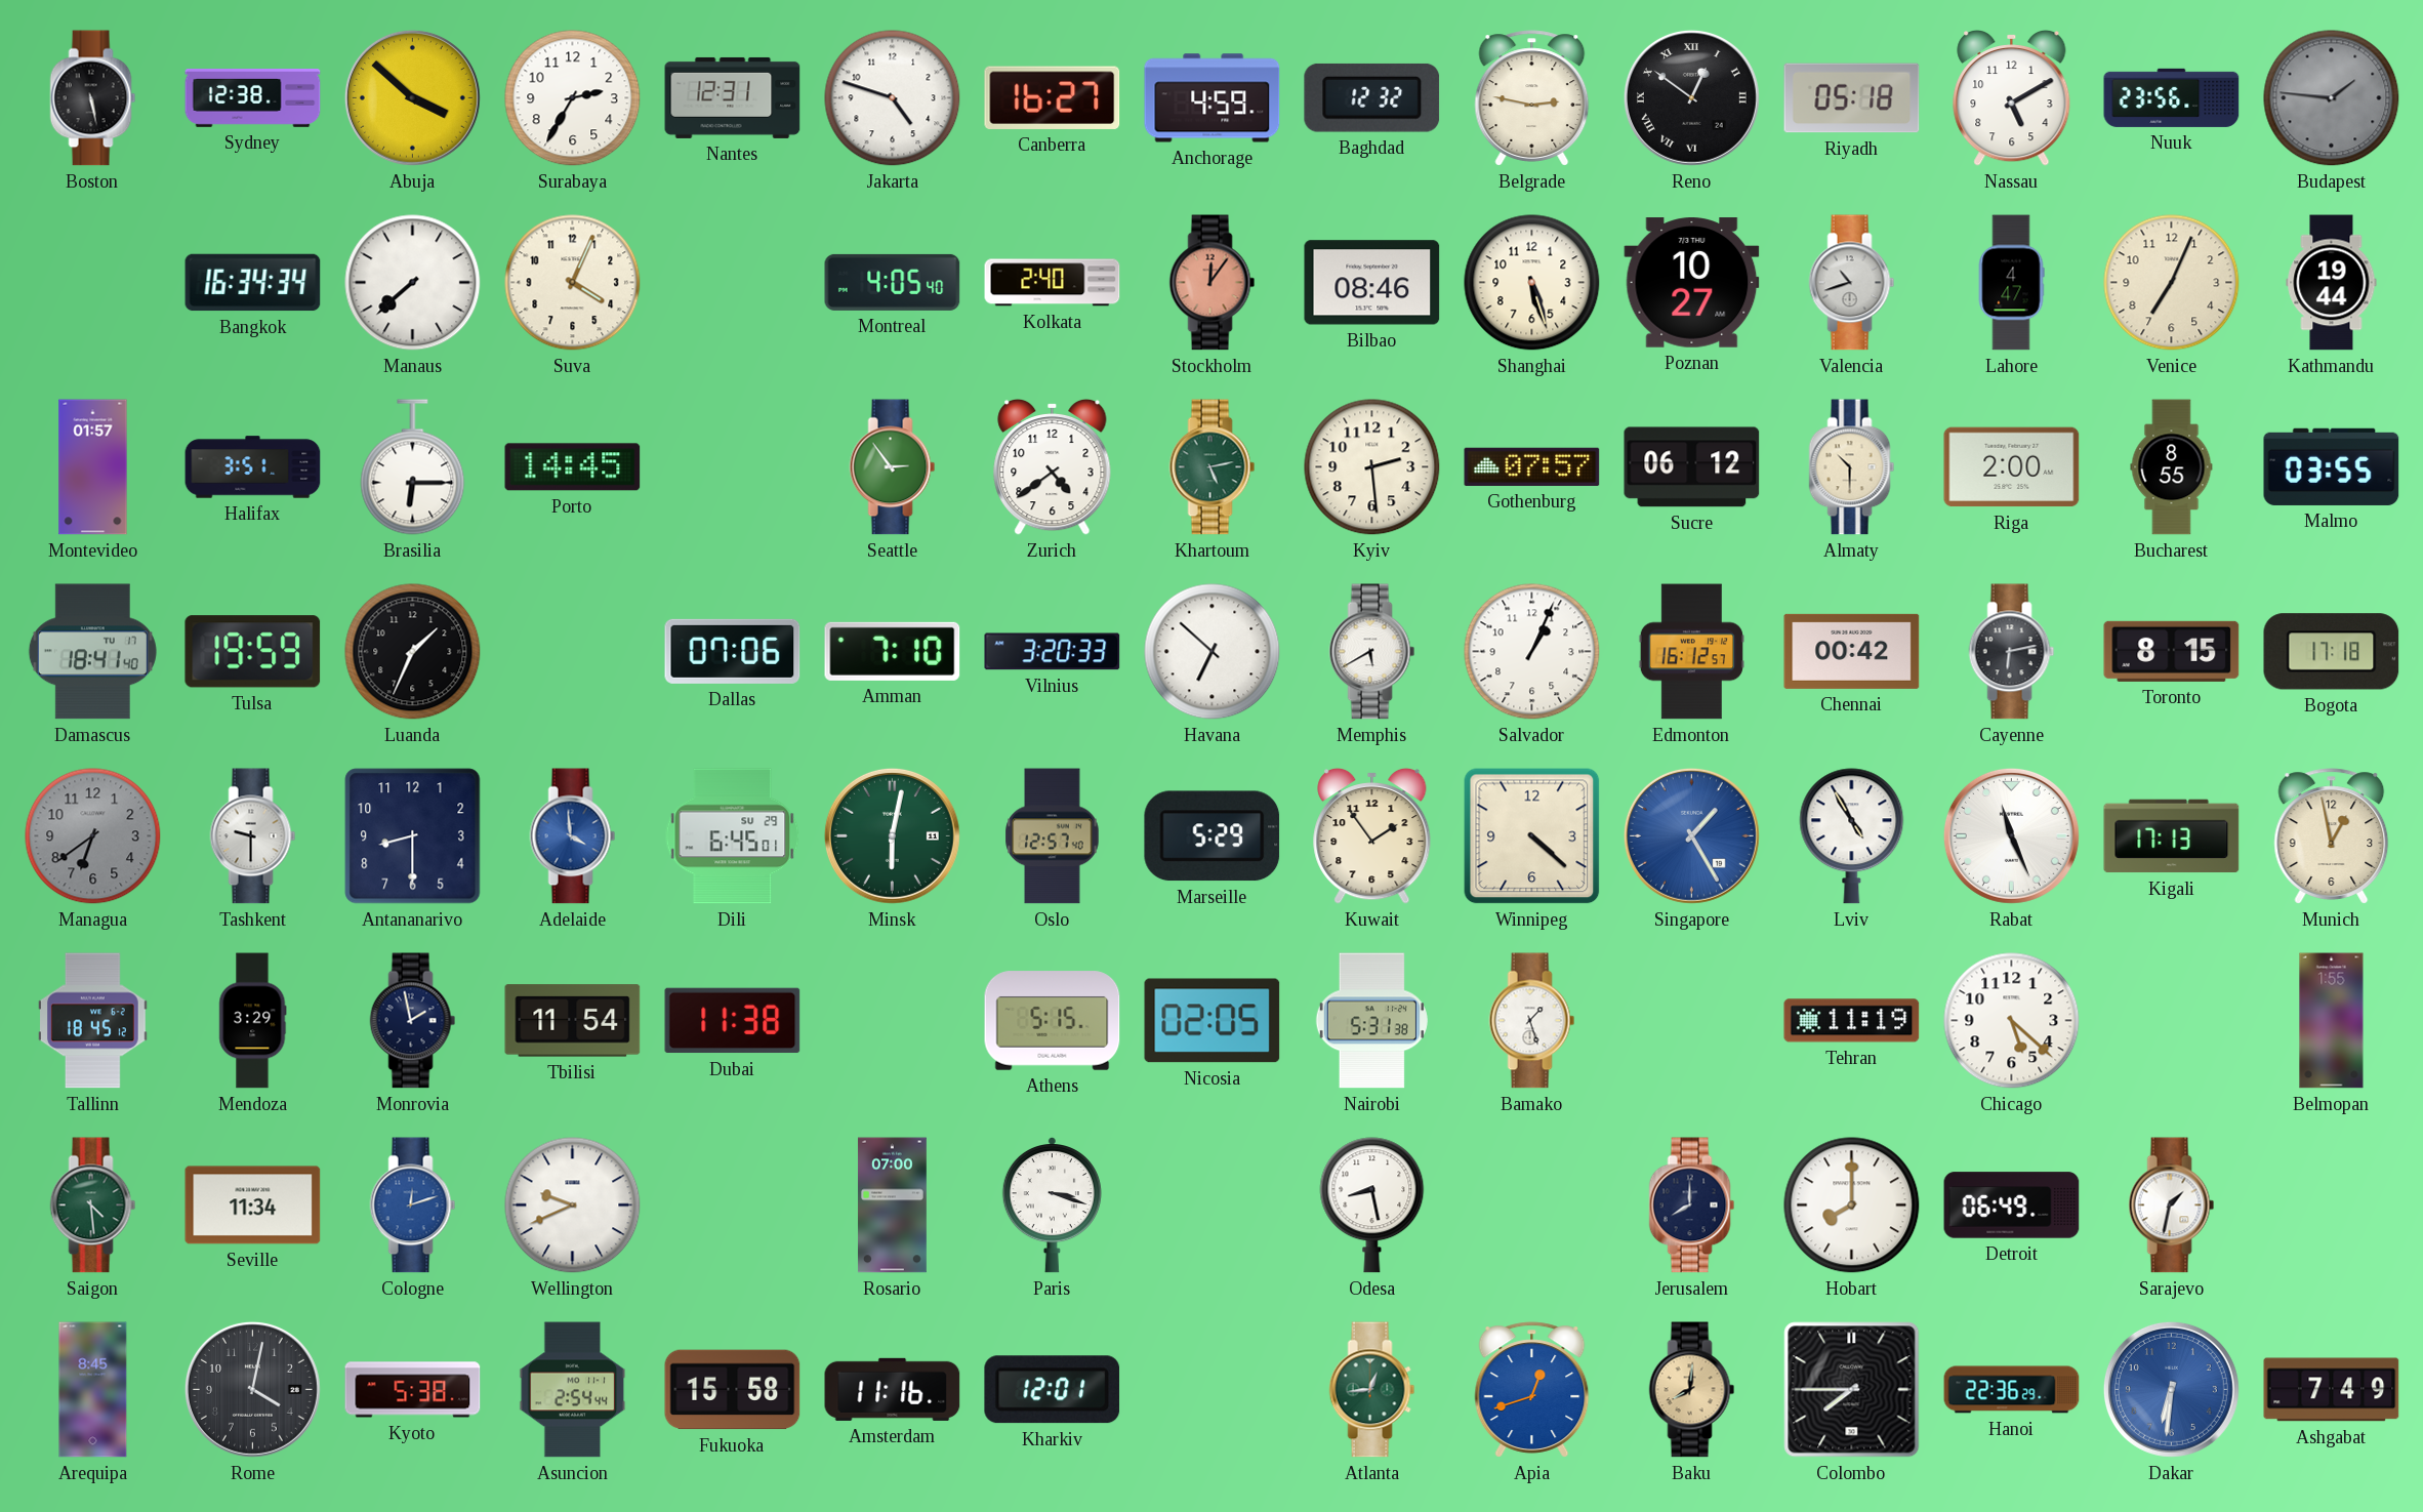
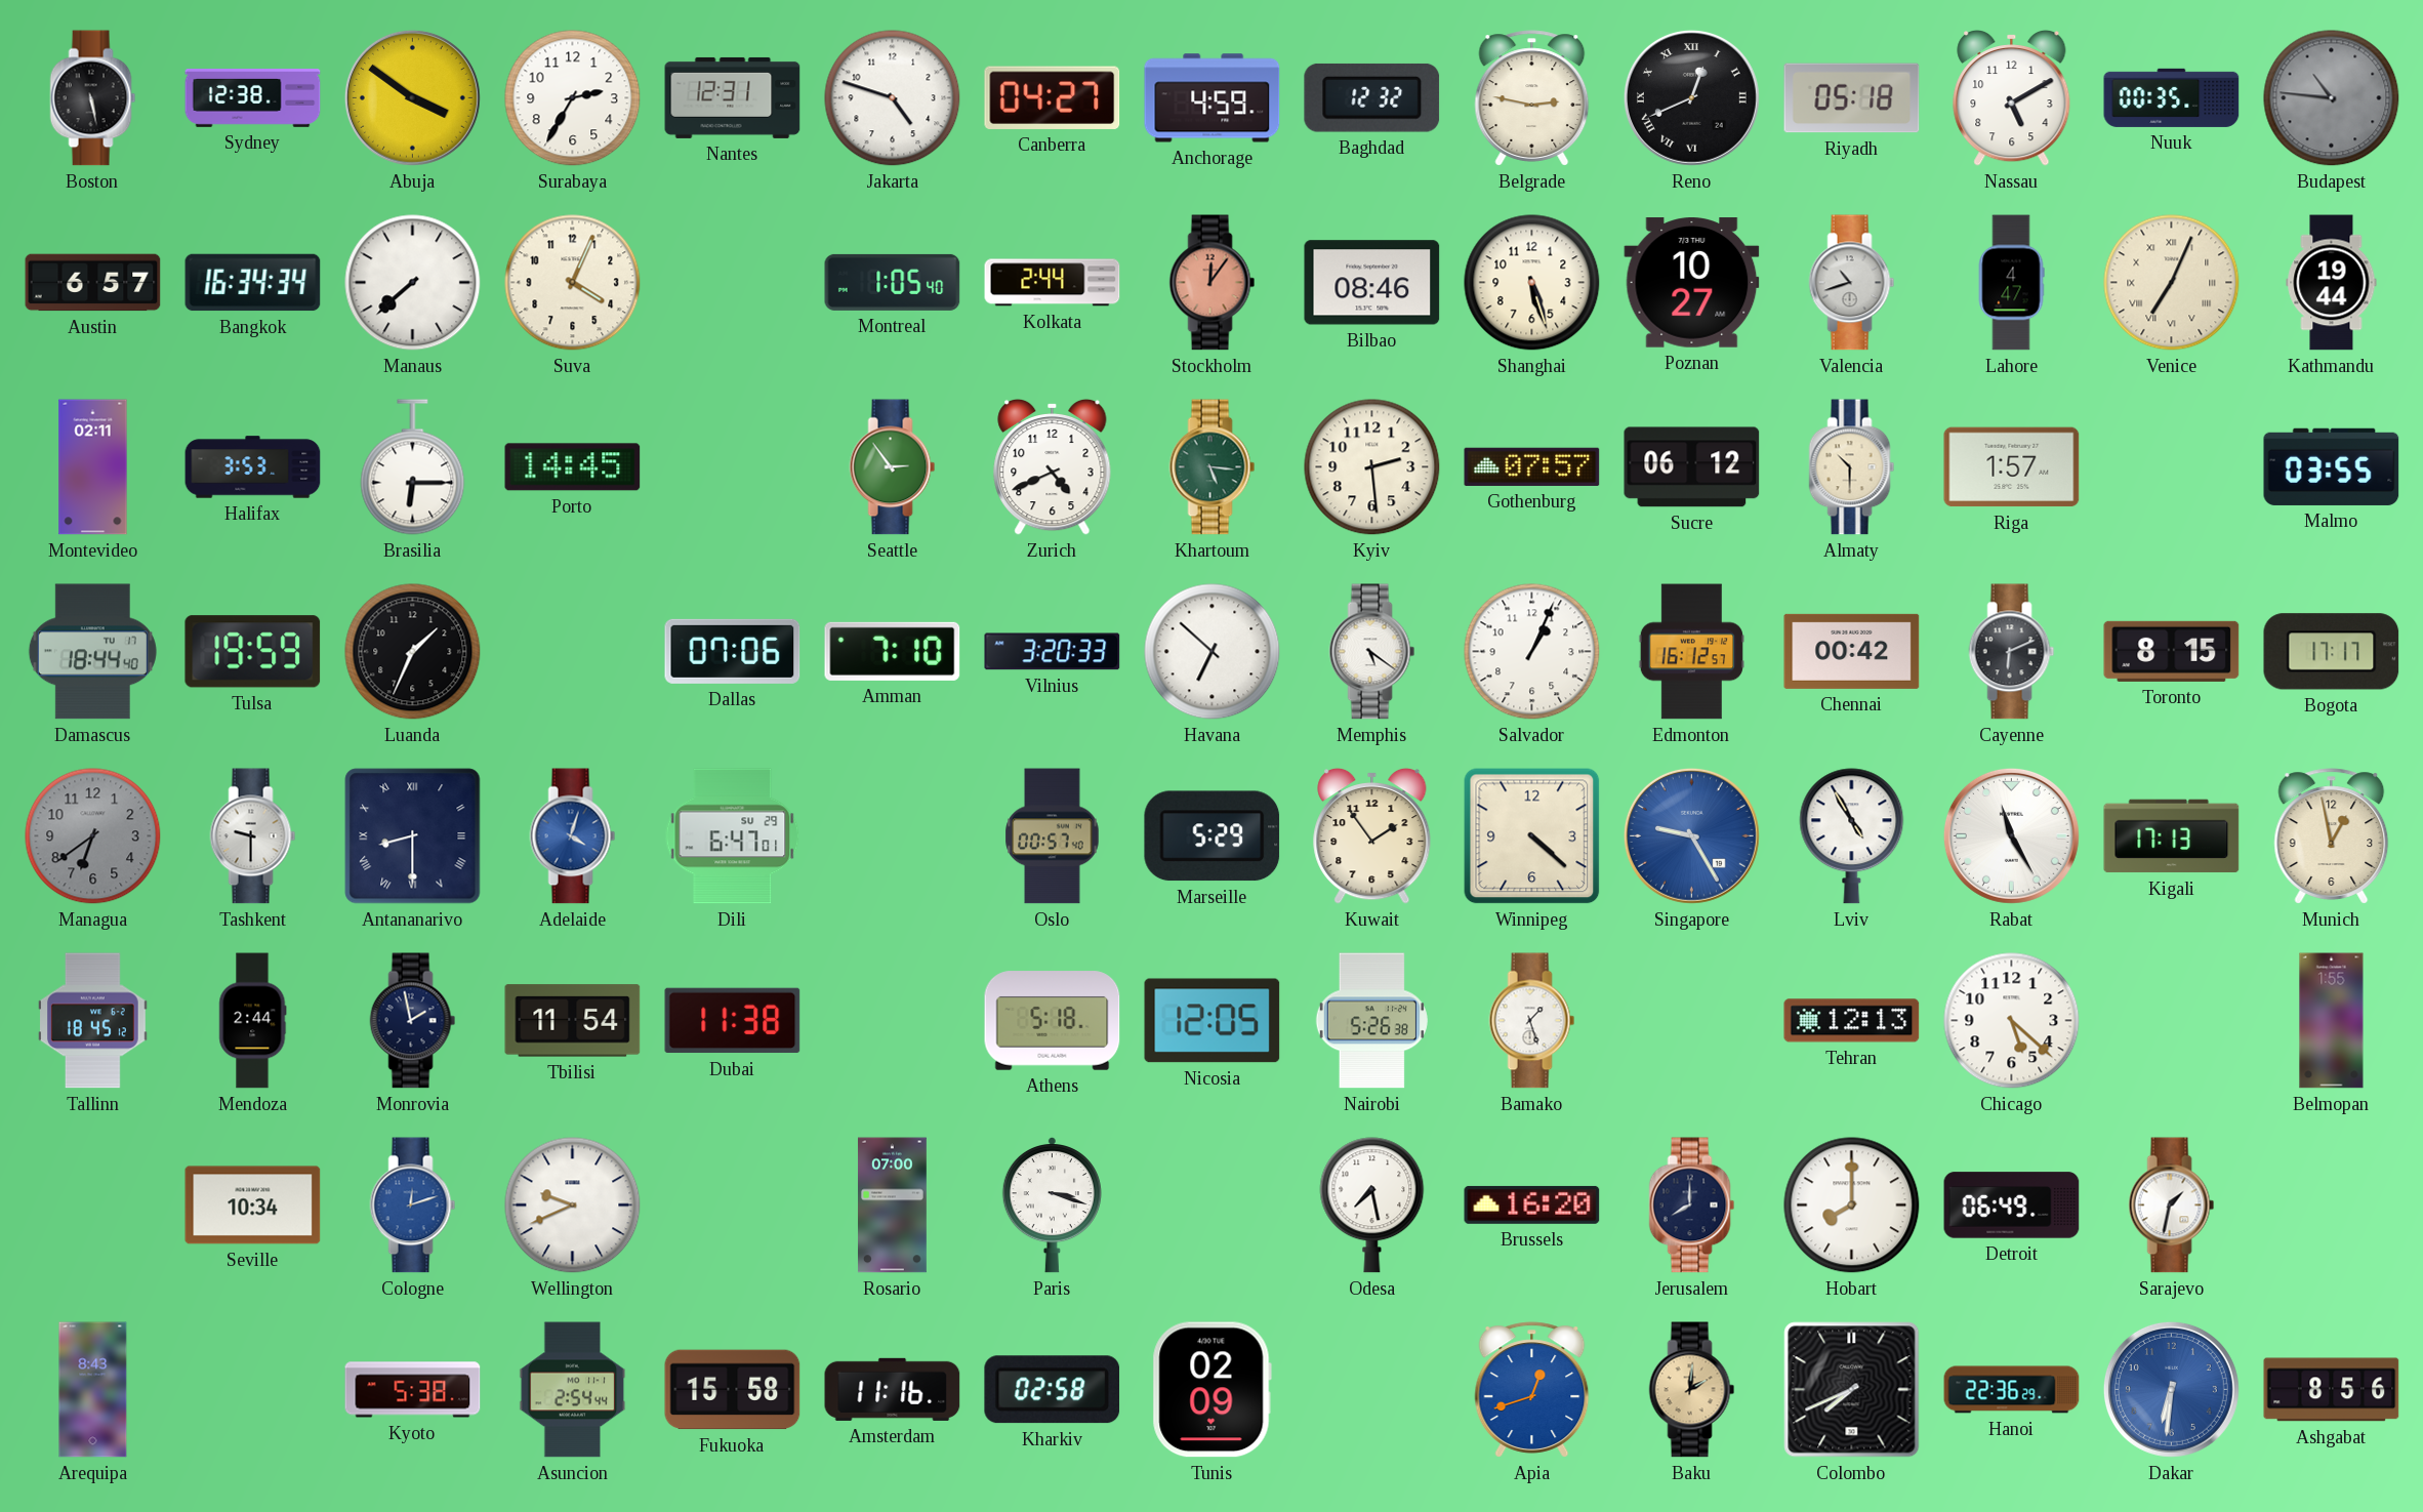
Abuja: 3:52 -> 3:51
Canberra: 16:27 -> 04:27
Reno: 12:51 -> 12:41
Nuuk: 23:56 -> 00:35
Budapest: 1:46 -> 10:46
Austin: none -> 6:57
Montreal: 4:05 -> 1:05
Kolkata: 2:40 -> 2:44
Venice numerals: Arabic -> Roman
Montevideo: 01:57 -> 02:11
Halifax: 3:51 -> 3:53
Zurich: 4:39 -> 4:41
Khartoum: 5:13 -> 5:16
Riga: 2:00 -> 1:57
Bucharest: 8:55 -> none
Damascus: 18:41 -> 18:44
Memphis: 5:40 -> 5:21
Cayenne: 6:13 -> 6:11
Bogota: 17:18 -> 17:17
Antananarivo numerals: Arabic -> Roman
Adelaide: 3:59 -> 4:03
Dili: 6:45 -> 6:47
Minsk: 6:02 -> none
Oslo: 12:57 -> 00:57
Singapore: 1:25 -> 9:25
Rabat: 11:26 -> 11:25
Mendoza: 3:29 -> 2:44
Athens: 5:15 -> 5:18
Nicosia: 02:05 -> 12:05
Nairobi: 5:31 -> 5:26
Tehran: 11:19 -> 12:13
Saigon: 4:29 -> none
Seville: 11:34 -> 10:34
Odesa: 8:28 -> 7:28
Brussels: none -> 16:20
Arequipa: 8:45 -> 8:43
Rome: 4:02 -> none
Kharkiv: 12:01 -> 02:58
Tunis: none -> 02:09
Atlanta: 12:44 -> none
Baku: 8:01 -> 2:01
Colombo: 7:45 -> 7:41
Ashgabat: 7:49 -> 8:56
